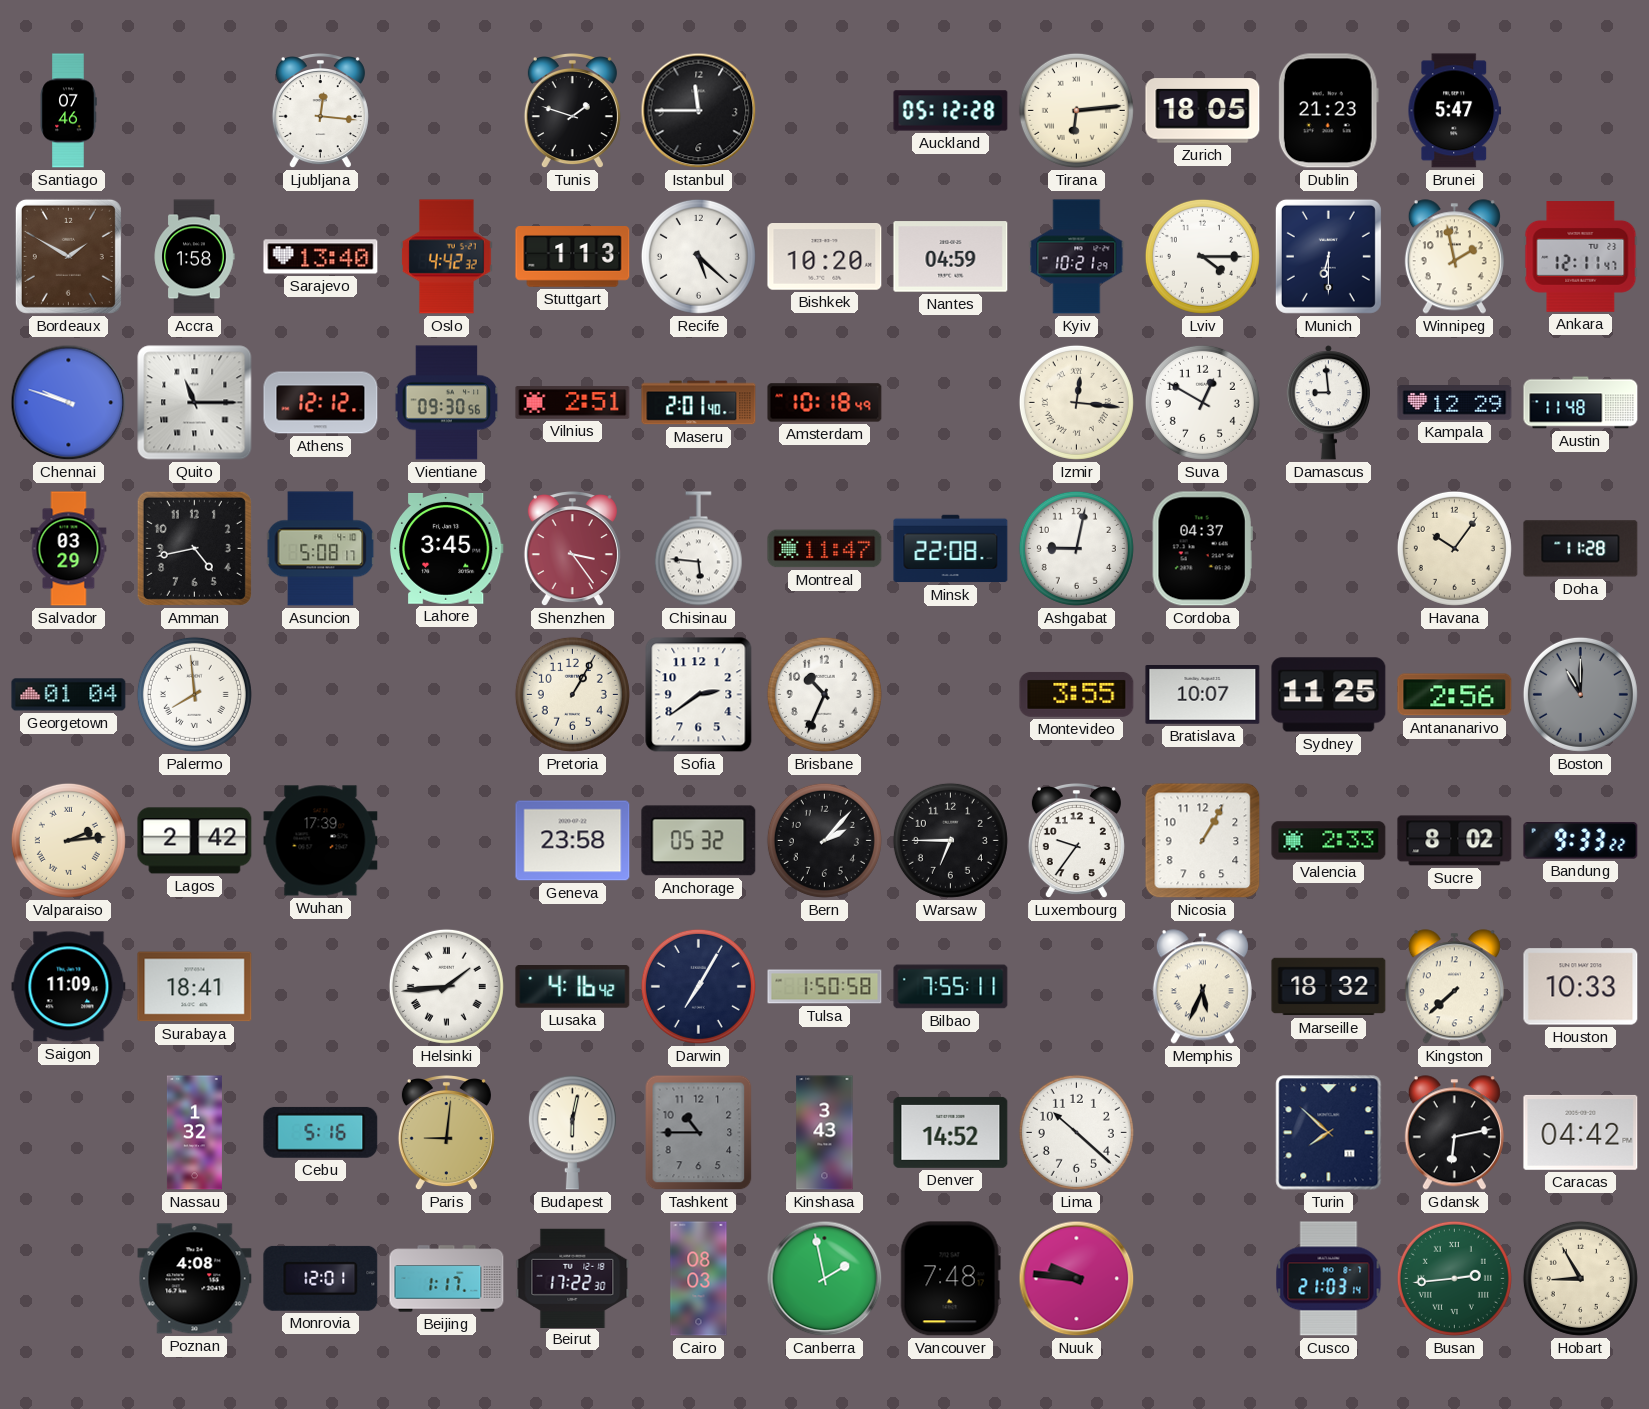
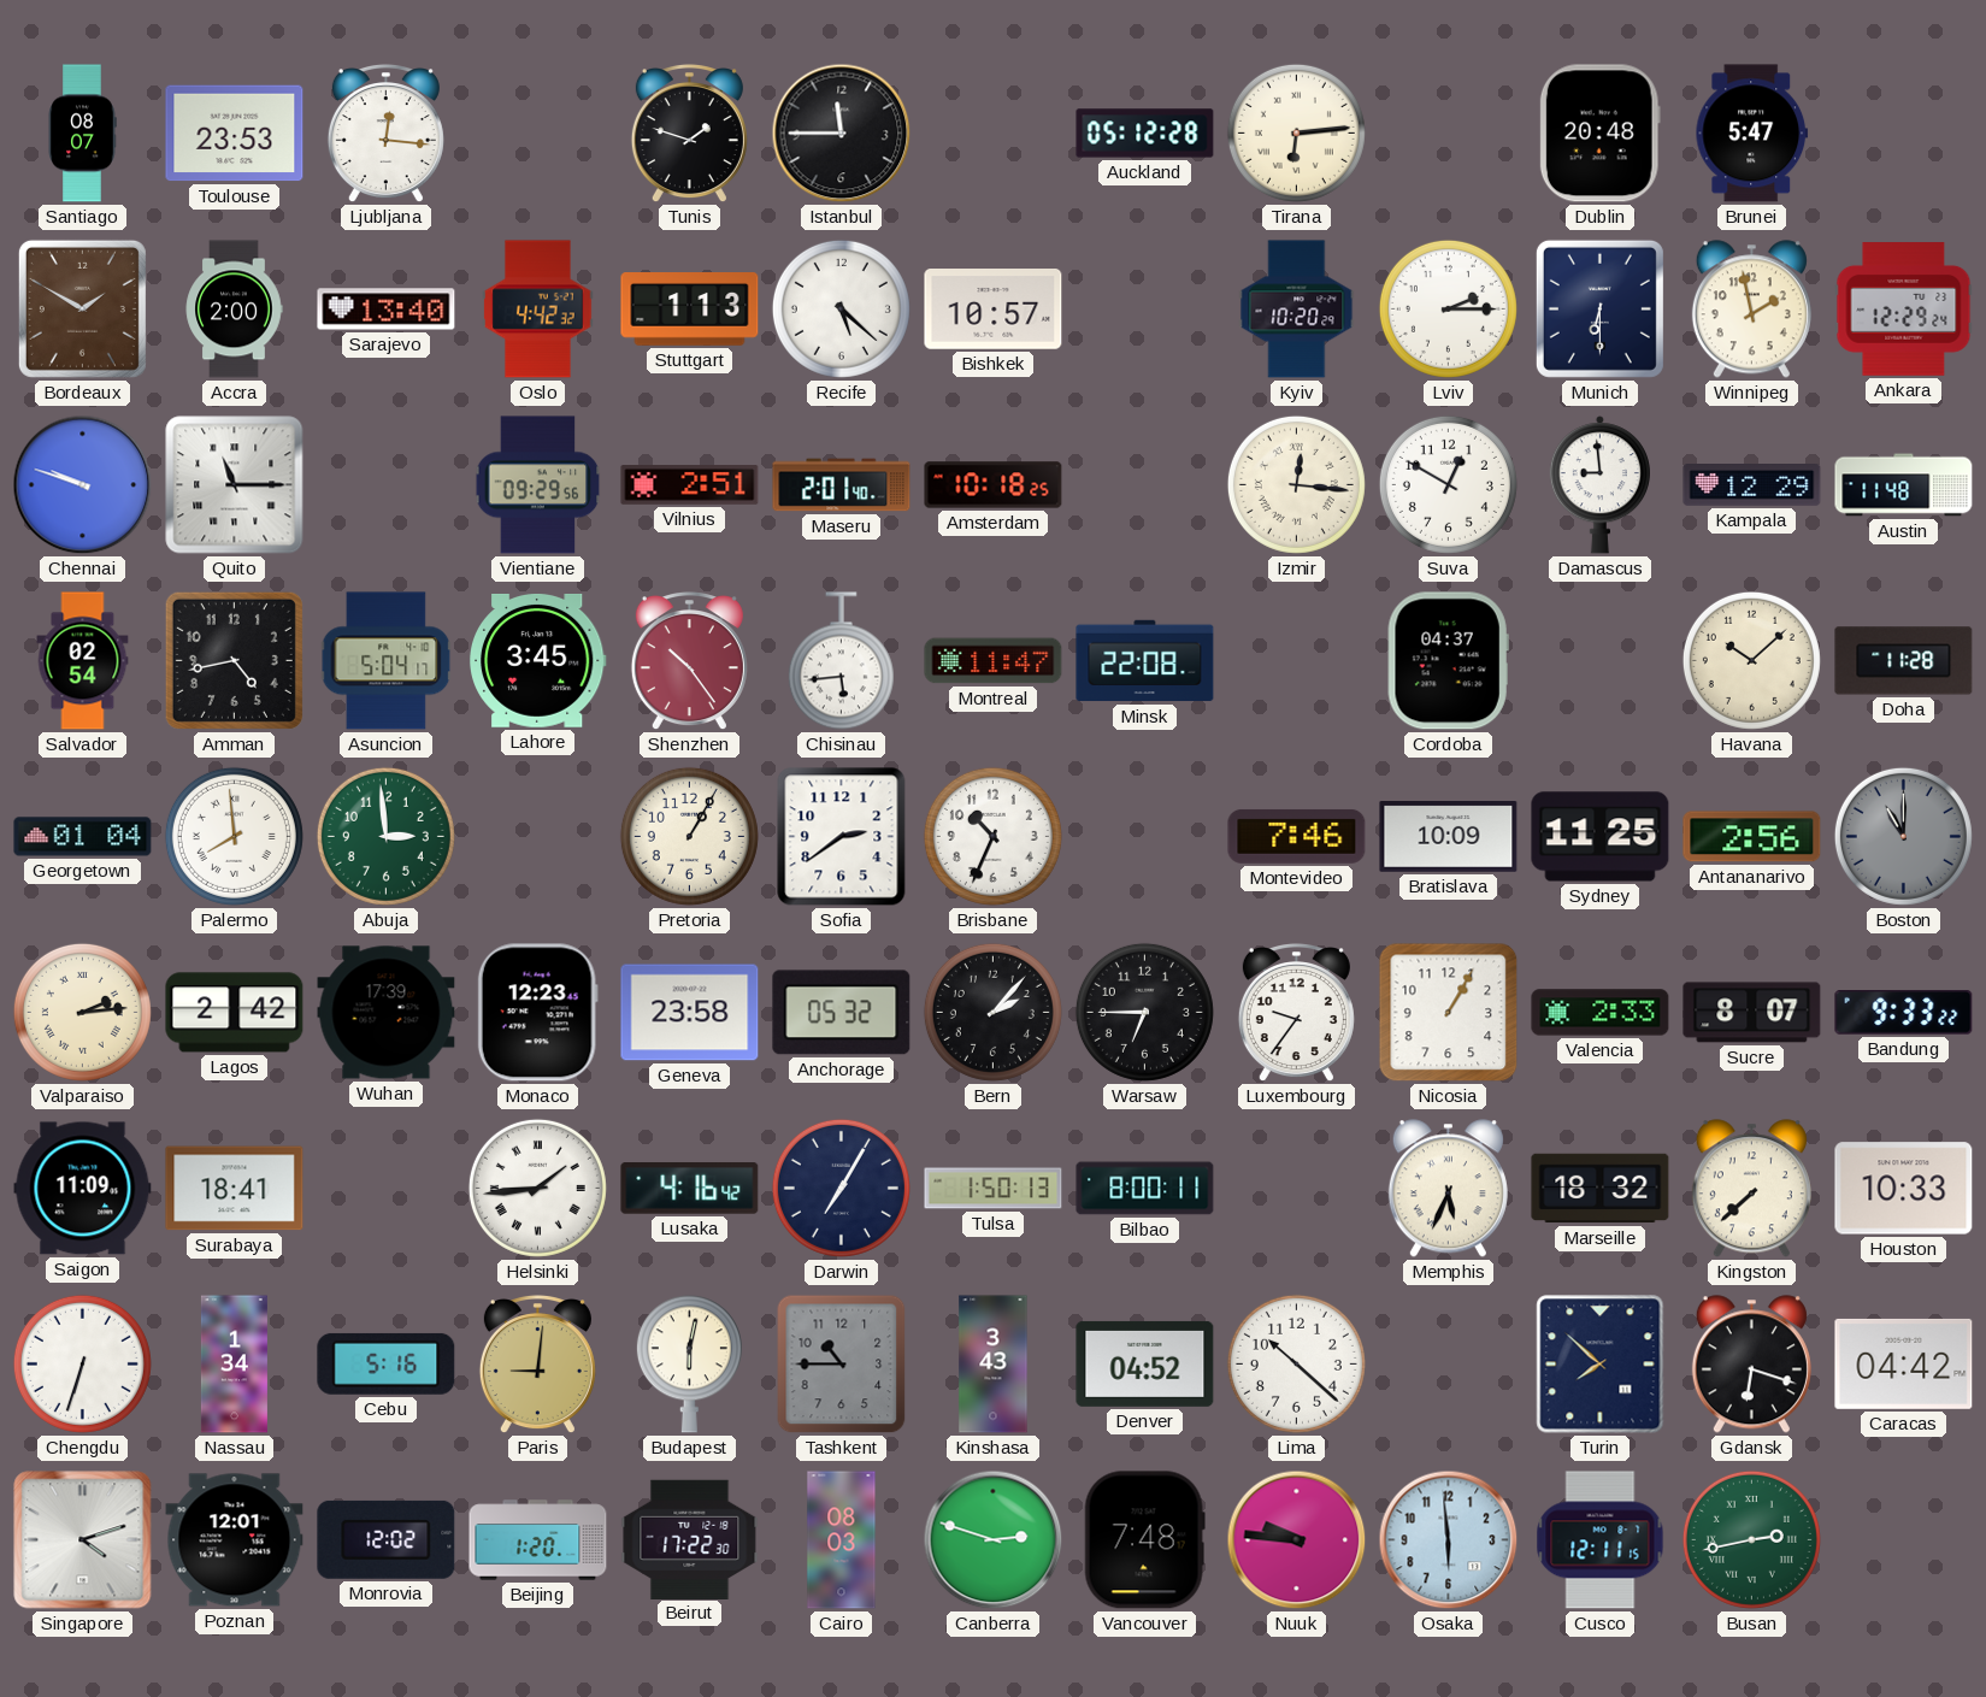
Santiago: 07:46 -> 08:07
Toulouse: none -> 23:53
Zurich: 18:05 -> none
Dublin: 21:23 -> 20:48
Accra: 1:58 -> 2:00
Bishkek: 10:20 -> 10:57
Nantes: 04:59 -> none
Kyiv: 10:21 -> 10:20
Lviv: 4:15 -> 2:15
Ankara: 12:11 -> 12:29
Athens: 12:12 -> none
Vientiane: 09:30 -> 09:29
Amsterdam: 10:18:49 -> 10:18:25
Salvador: 03:29 -> 02:54
Asuncion: 5:08 -> 5:04
Shenzhen: 3:24 -> 10:24
Chisinau: 5:46 -> 5:44
Ashgabat: 9:02 -> none
Havana: 10:06 -> 10:08
Abuja: none -> 2:59
Montevideo: 3:55 -> 7:46
Bratislava: 10:07 -> 10:09
Monaco: none -> 12:23
Sucre: 8:02 -> 8:07
Tulsa: 1:50:58 -> 1:50:13
Bilbao: 7:55 -> 8:00
Chengdu: none -> 6:33
Nassau: 1:32 -> 1:34
Denver: 14:52 -> 04:52
Gdansk: 6:13 -> 6:18
Singapore: none -> 4:12
Poznan: 4:08 -> 12:01
Monrovia: 12:01 -> 12:02
Beijing: 1:17 -> 1:20
Canberra: 1:58 -> 2:48
Osaka: none -> 5:59
Cusco: 21:03 -> 12:11
Busan: 2:44 -> 2:43
Hobart: 8:55 -> none
